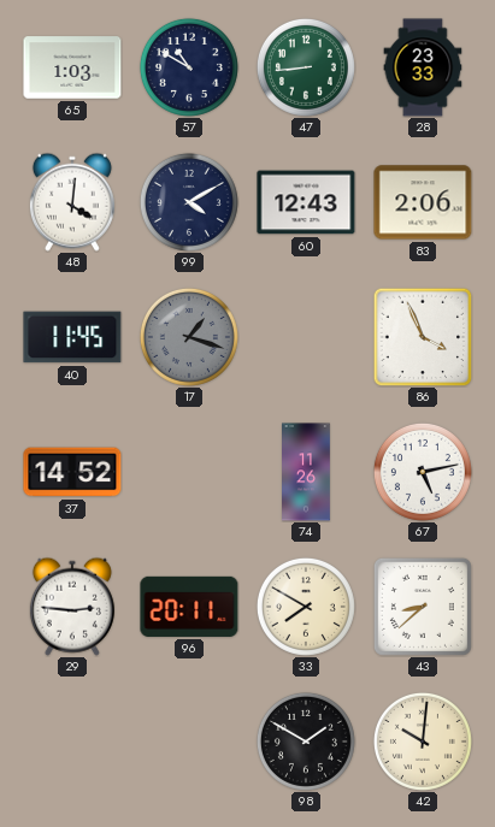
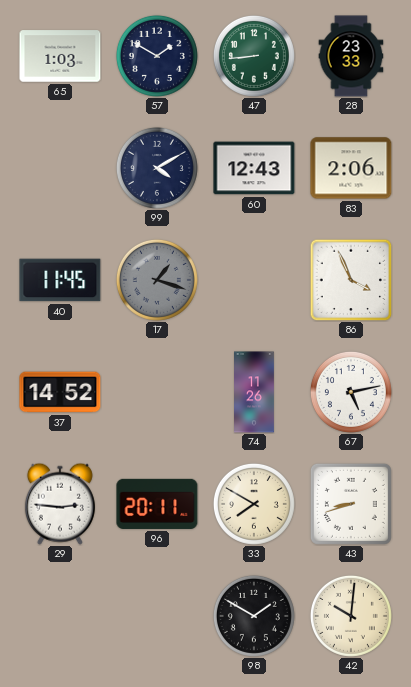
57: 10:50 -> 1:50
48: 4:01 -> none
43: 8:38 -> 8:42
